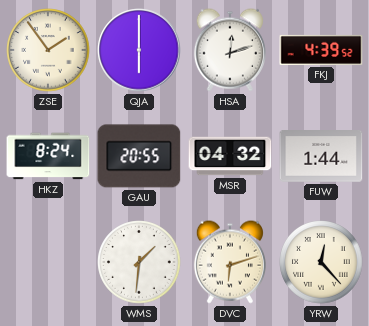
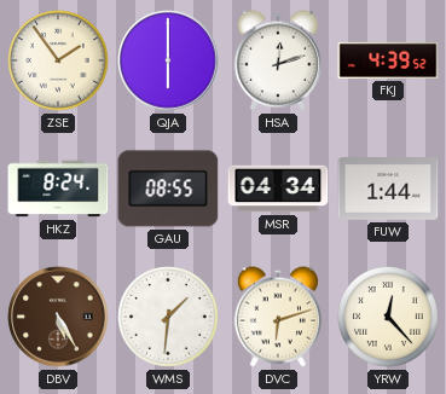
GAU: 20:55 -> 08:55
MSR: 04:32 -> 04:34
DBV: none -> 5:25
